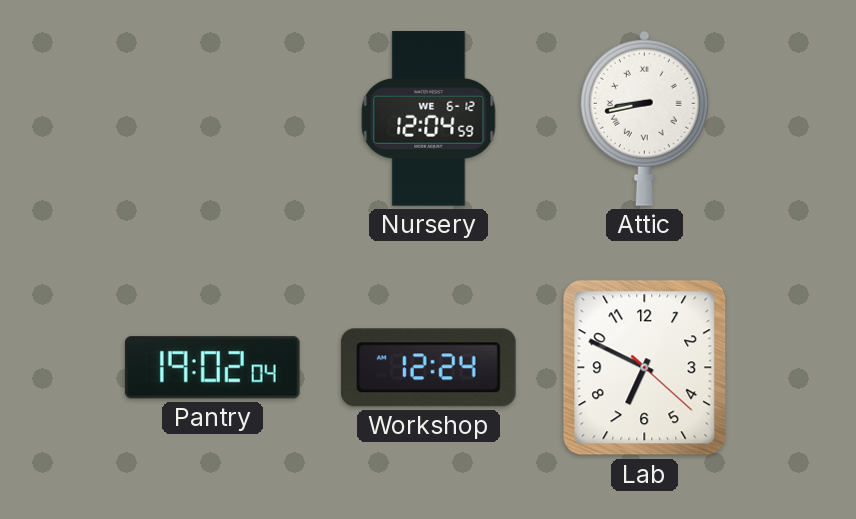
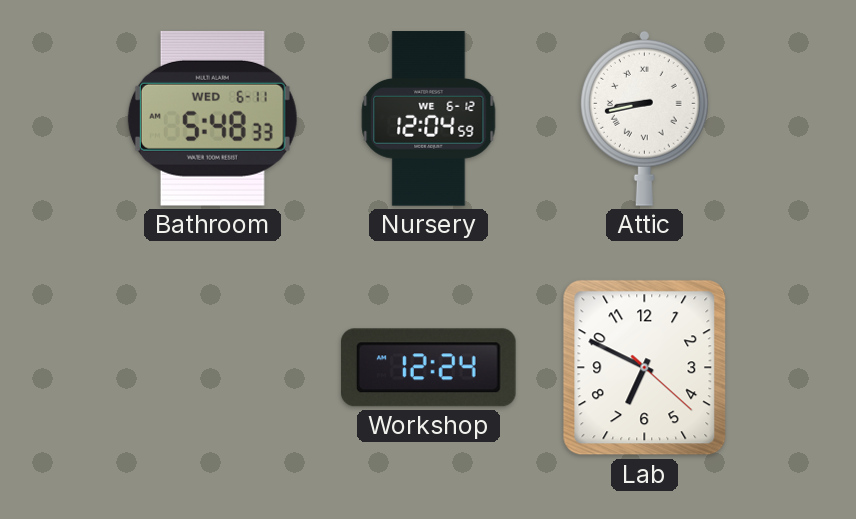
Bathroom: none -> 5:48
Pantry: 19:02 -> none
